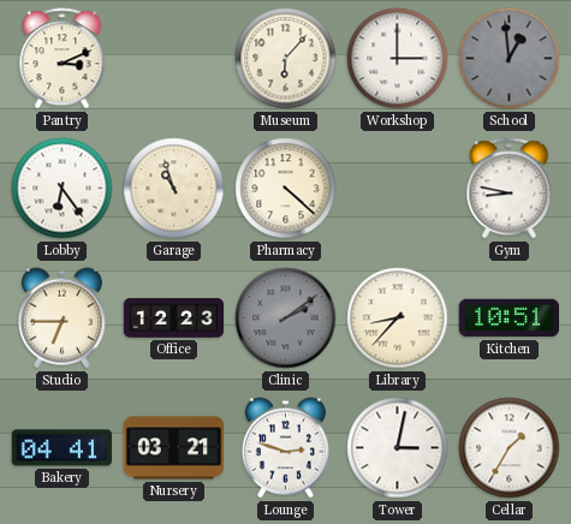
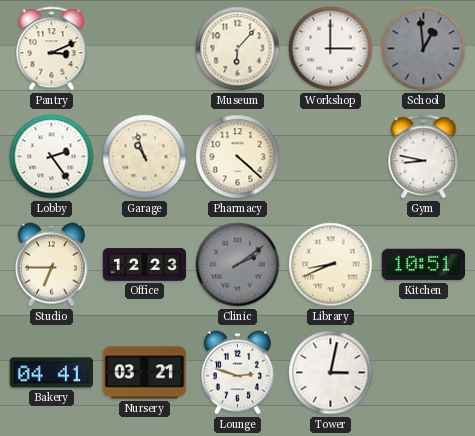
Lobby: 6:24 -> 2:24
Library: 8:37 -> 8:41
Cellar: 1:35 -> none
